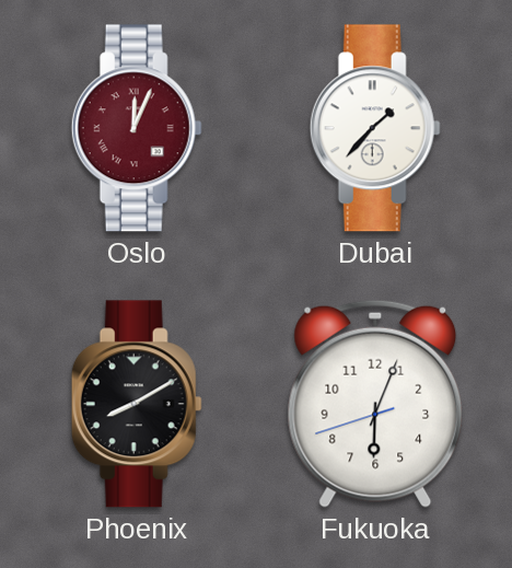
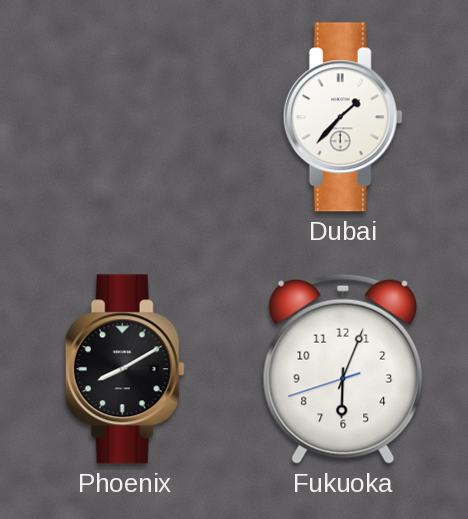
Oslo: 12:04 -> none
